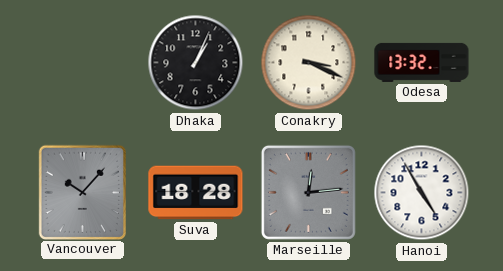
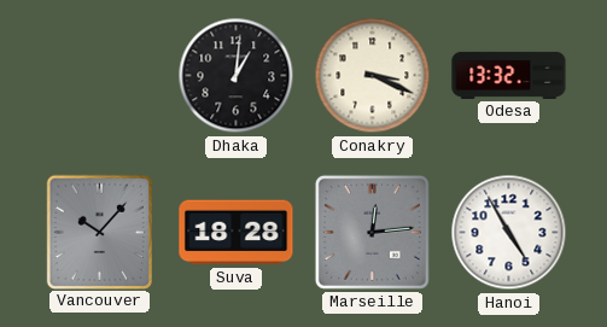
Dhaka: 1:04 -> 1:01
